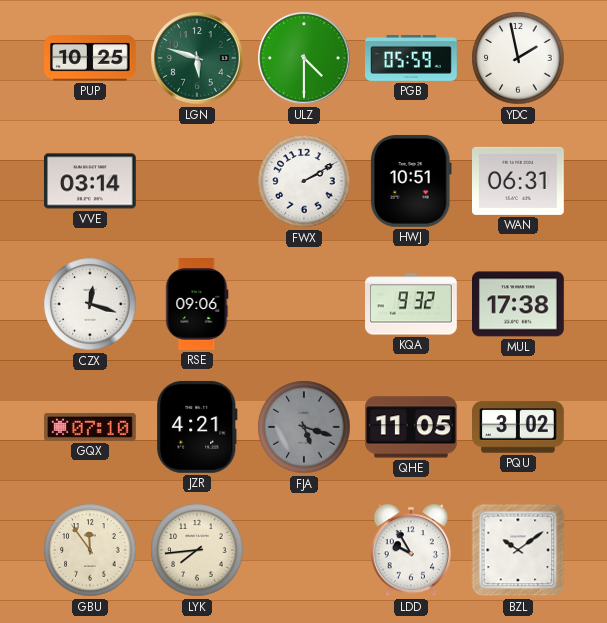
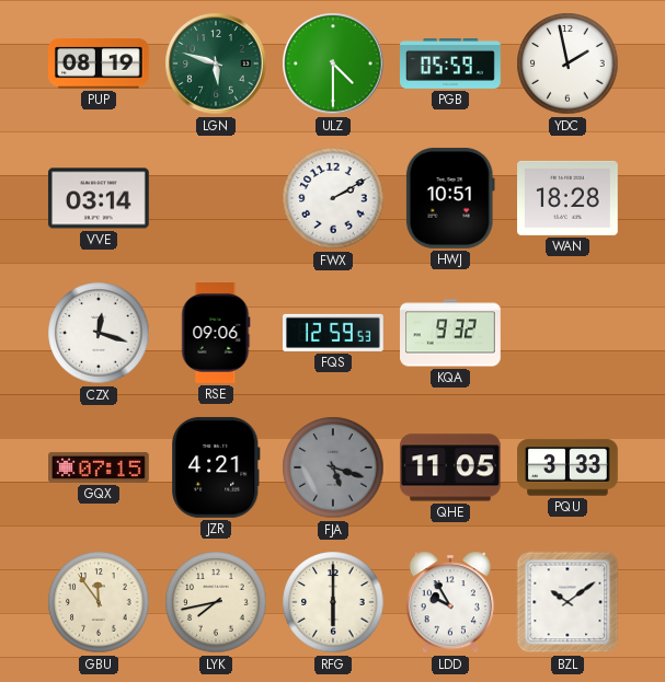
PUP: 10:25 -> 08:19
WAN: 06:31 -> 18:28
FQS: none -> 12:59
MUL: 17:38 -> none
GQX: 07:10 -> 07:15
PQU: 3:02 -> 3:33
LYK: 7:44 -> 7:43
RFG: none -> 6:00
